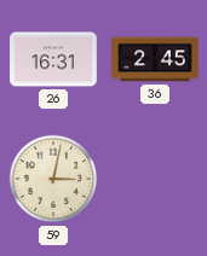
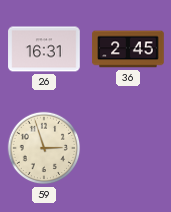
59: 3:02 -> 2:57
